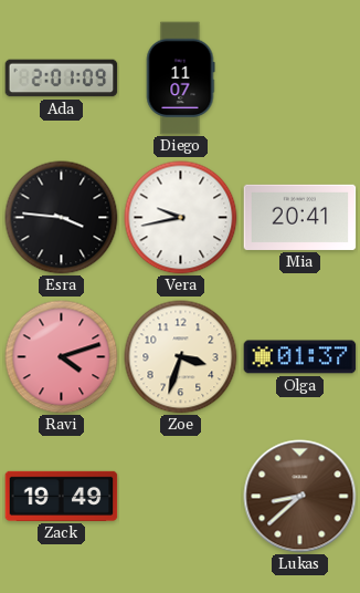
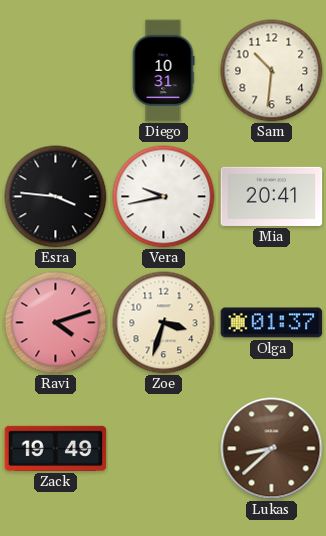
Ada: 2:01 -> none
Diego: 11:07 -> 10:31
Sam: none -> 10:31
